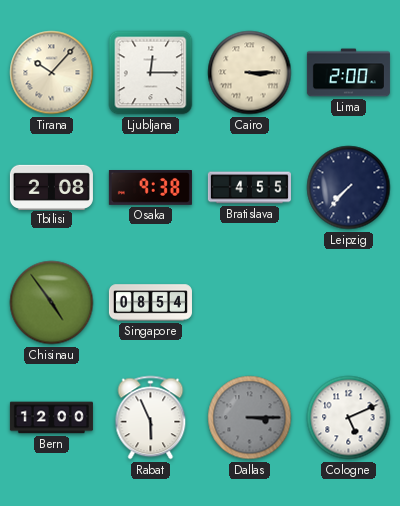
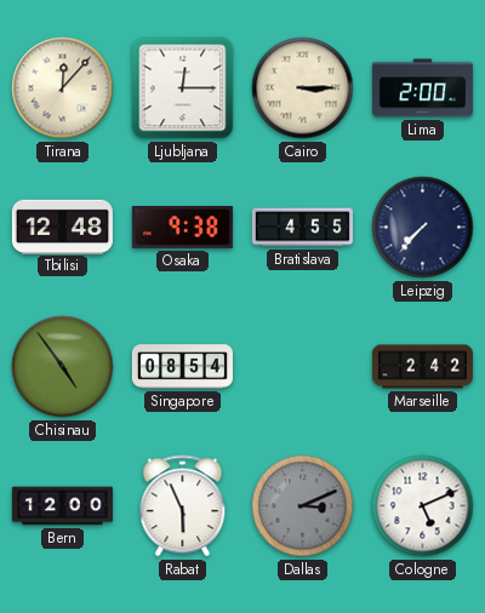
Tirana: 10:07 -> 12:07
Tbilisi: 2:08 -> 12:48
Marseille: none -> 2:42
Dallas: 3:15 -> 3:11
